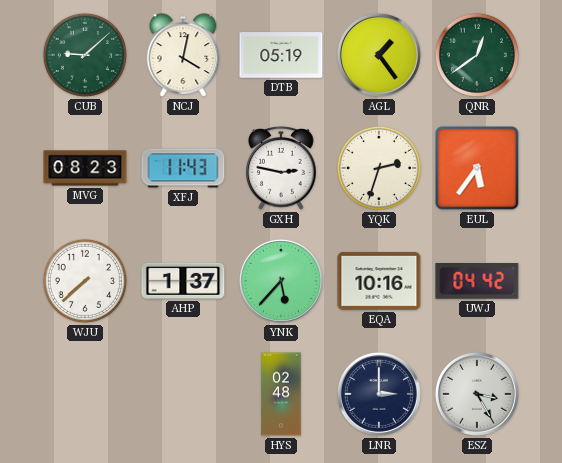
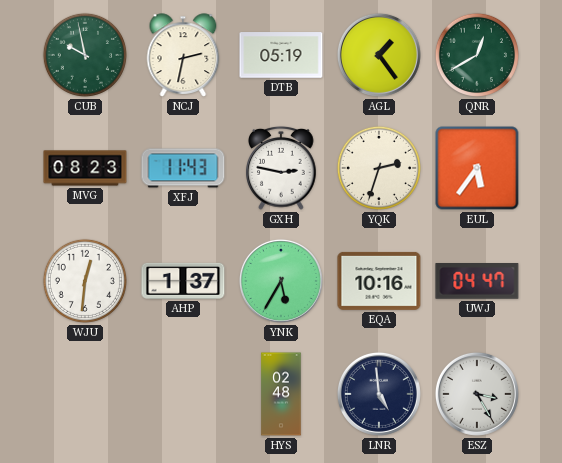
CUB: 9:08 -> 9:58
NCJ: 4:02 -> 2:32
QNR: 12:39 -> 12:40
WJU: 7:38 -> 12:31
YNK: 5:37 -> 5:35
UWJ: 04:42 -> 04:47
LNR: 3:00 -> 4:59
